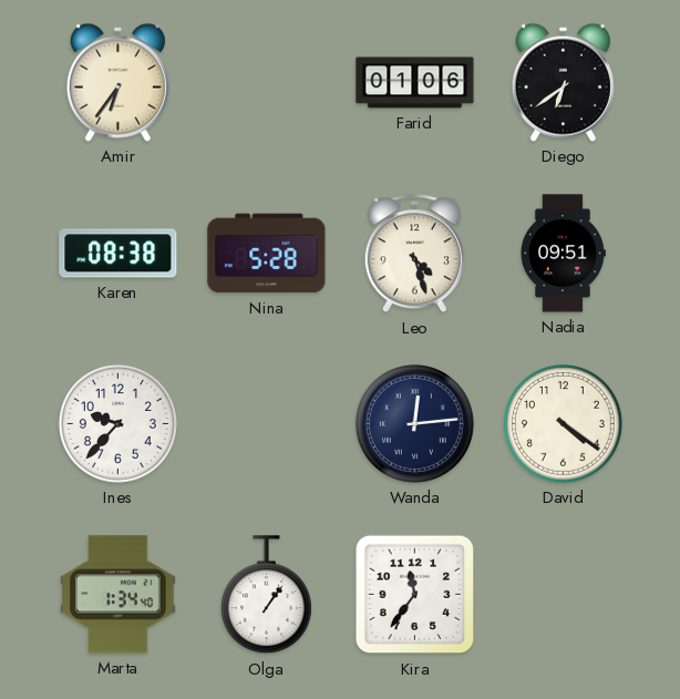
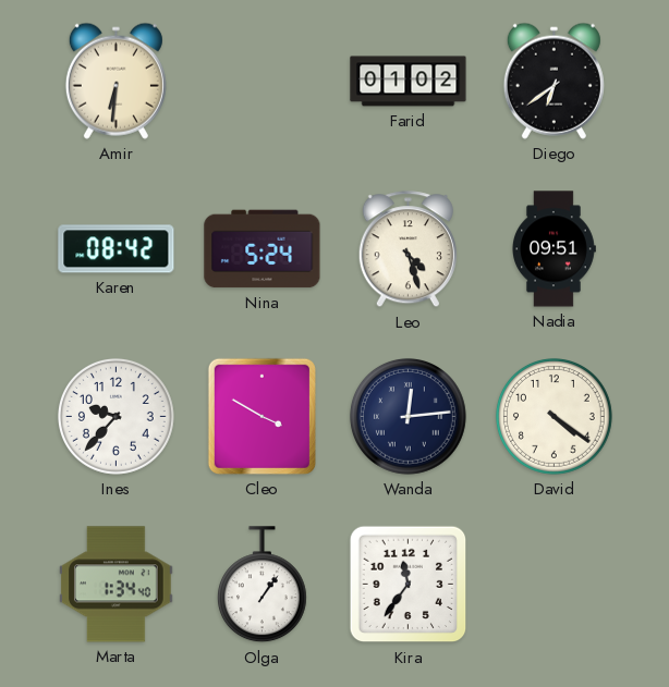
Amir: 6:36 -> 6:31
Farid: 01:06 -> 01:02
Karen: 08:38 -> 08:42
Nina: 5:28 -> 5:24
Cleo: none -> 3:50
